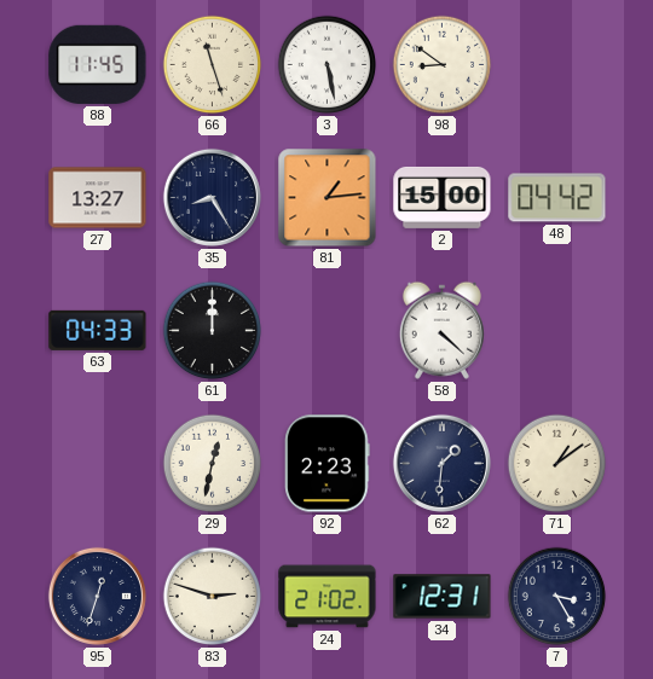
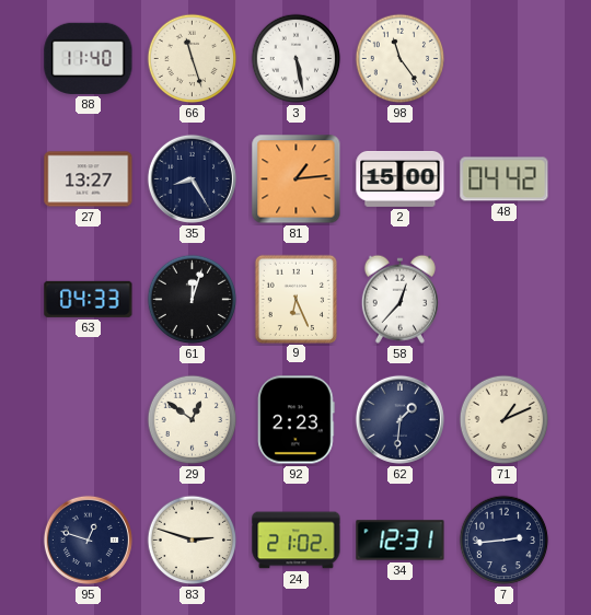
88: 11:45 -> 11:40
98: 8:51 -> 11:24
61: 12:00 -> 12:03
9: none -> 6:26
58: 4:22 -> 12:37
29: 12:32 -> 12:51
71: 1:09 -> 1:11
95: 12:33 -> 12:48
7: 3:25 -> 2:44
